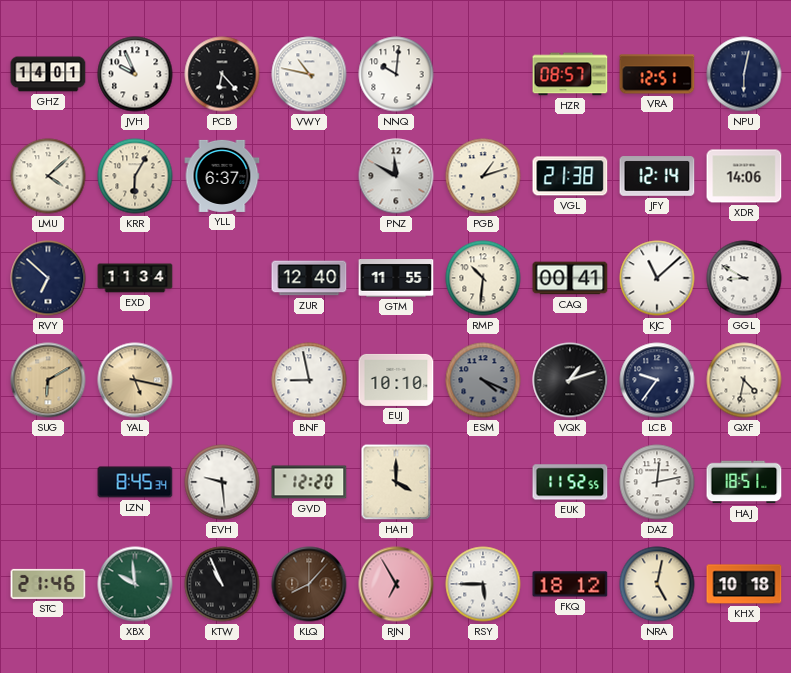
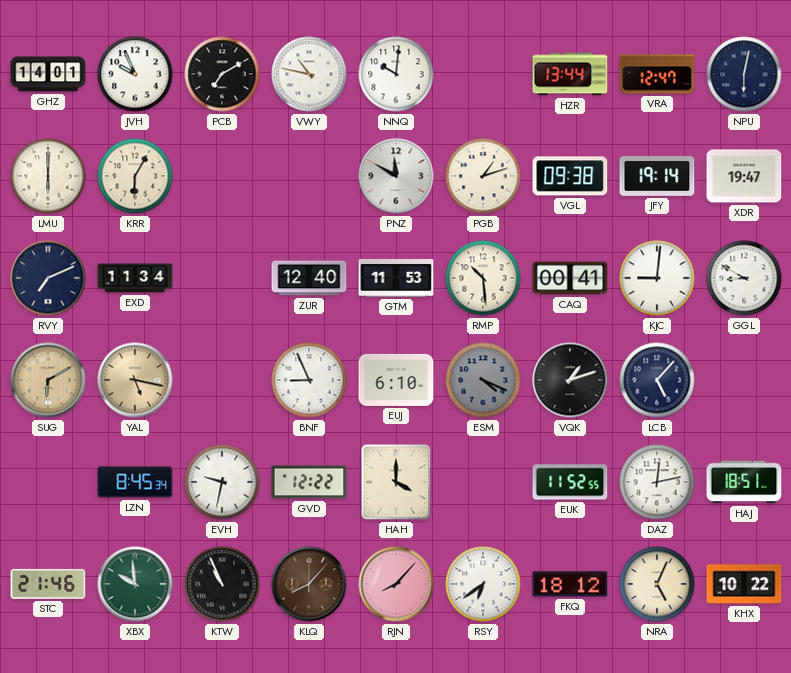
PCB: 6:23 -> 7:10
HZR: 08:57 -> 13:44
VRA: 12:51 -> 12:47
LMU: 4:08 -> 6:00
YLL: 6:37 -> none
VGL: 21:38 -> 09:38
JFY: 12:14 -> 19:14
XDR: 14:06 -> 19:47
RVY: 6:52 -> 7:11
GTM: 11:55 -> 11:53
RMP: 10:31 -> 10:29
KJC: 11:08 -> 9:01
BNF: 8:58 -> 8:56
EUJ: 10:10 -> 6:10
LCB: 9:36 -> 5:07
QXF: 4:32 -> none
EVH: 9:29 -> 9:32
GVD: 12:20 -> 12:22
RJN: 6:55 -> 8:07
RSY: 5:45 -> 6:39
NRA: 5:02 -> 5:04
KHX: 10:18 -> 10:22
